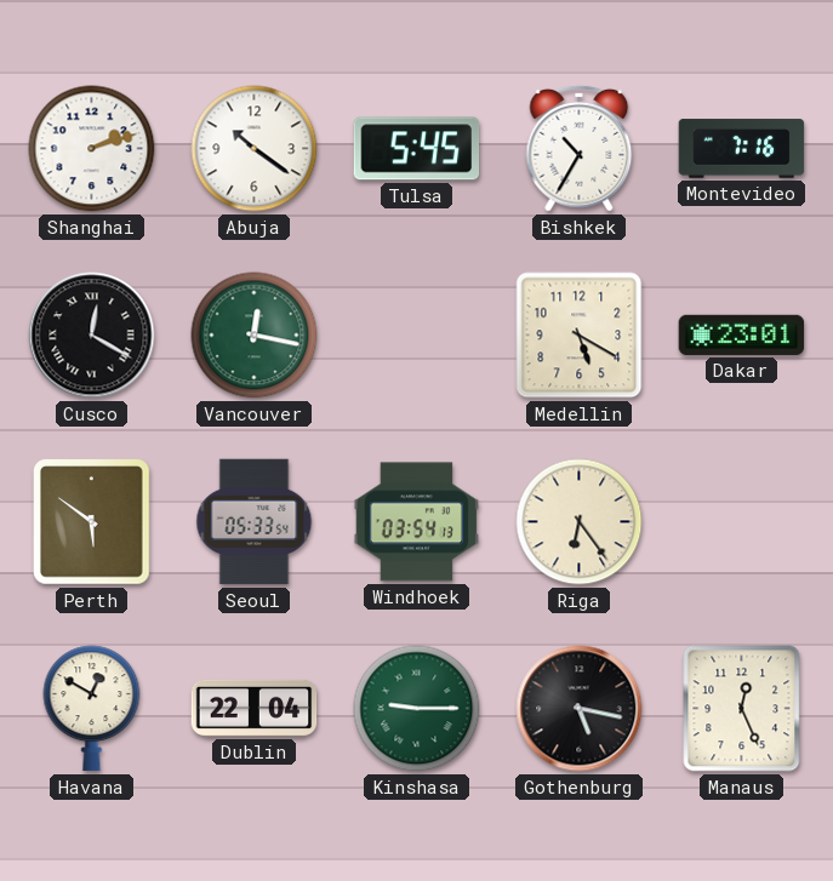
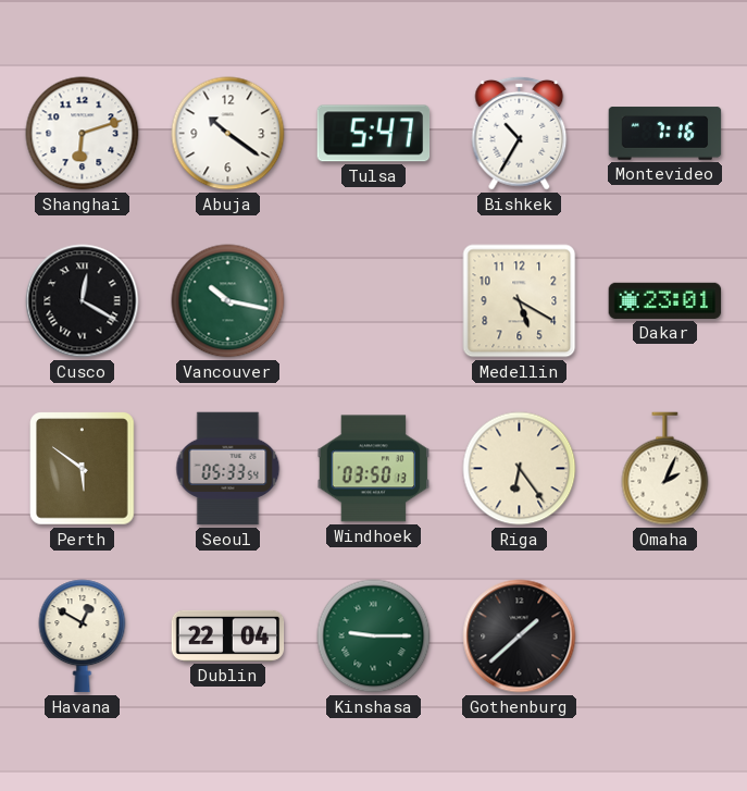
Shanghai: 2:12 -> 6:12
Tulsa: 5:45 -> 5:47
Vancouver: 12:17 -> 10:17
Windhoek: 03:54 -> 03:50
Omaha: none -> 2:04
Gothenburg: 5:17 -> 1:38
Manaus: 12:26 -> none
